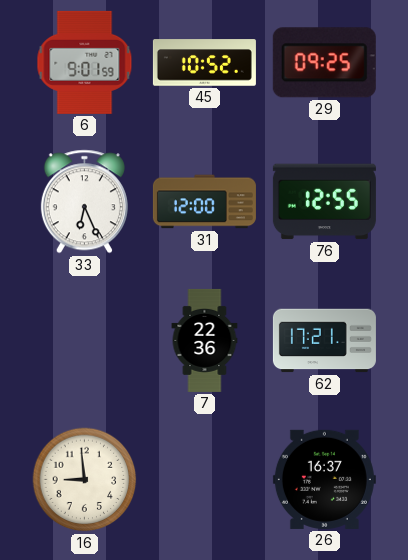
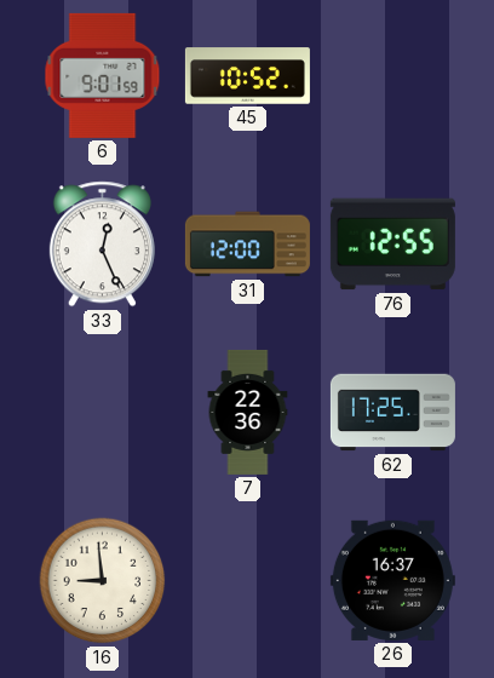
29: 09:25 -> none
33: 6:26 -> 12:26
62: 17:21 -> 17:25
